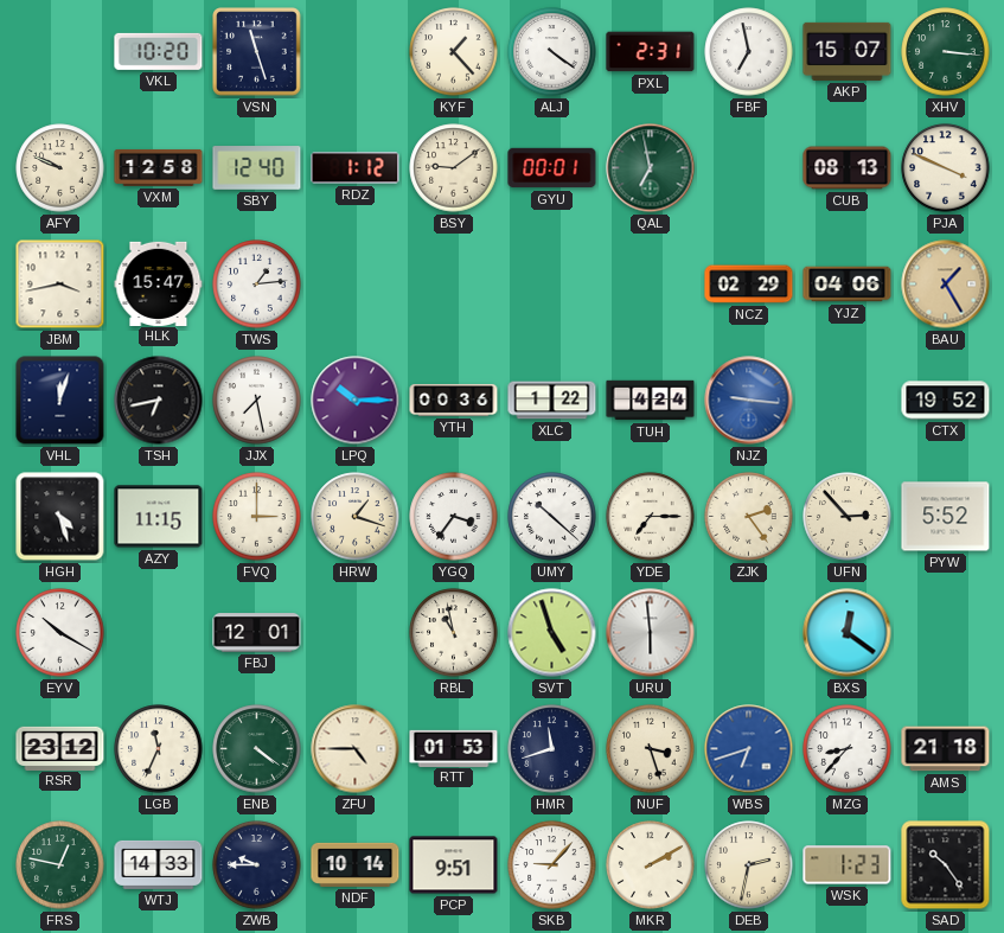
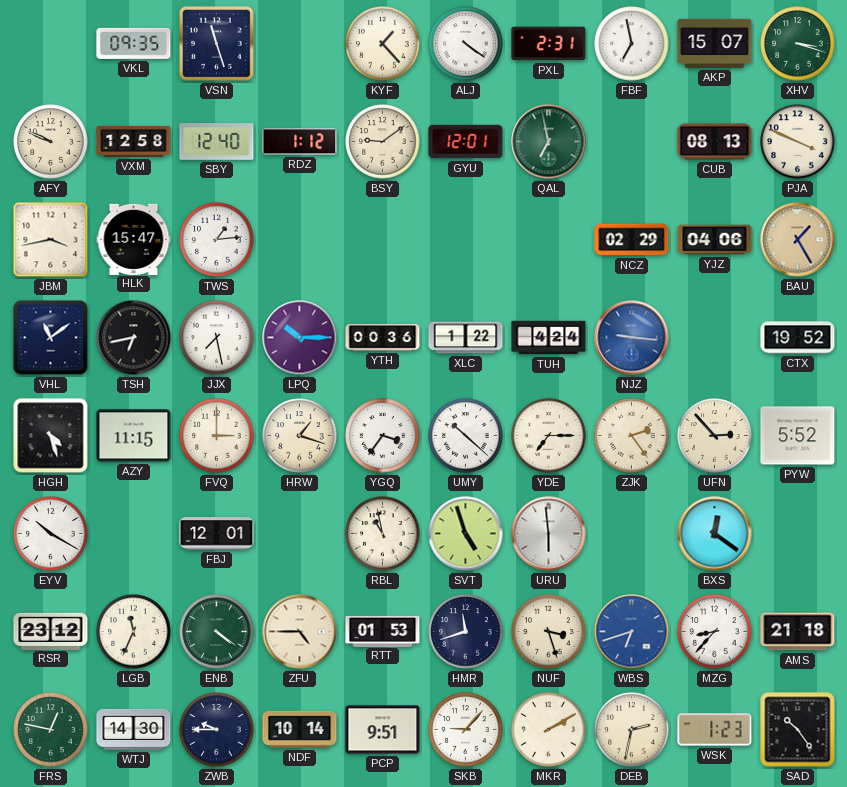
VKL: 10:20 -> 09:35
XHV: 3:16 -> 3:18
GYU: 00:01 -> 12:01
VHL: 12:03 -> 11:09
WTJ: 14:33 -> 14:30
